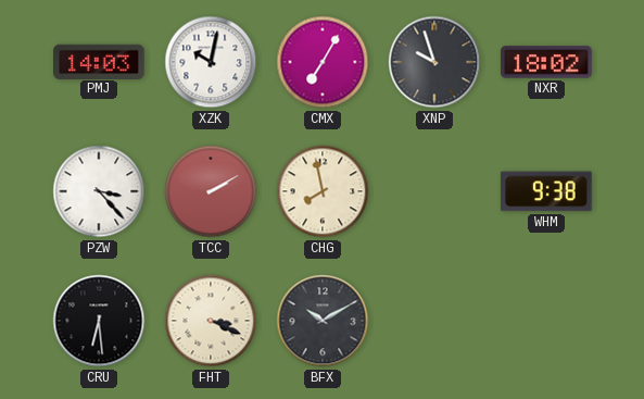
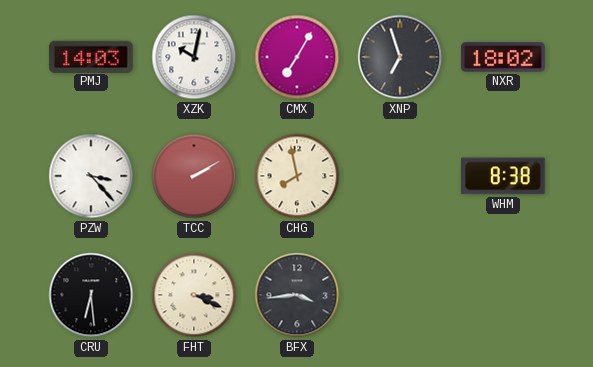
XNP: 9:57 -> 6:57
WHM: 9:38 -> 8:38
BFX: 10:10 -> 3:44
